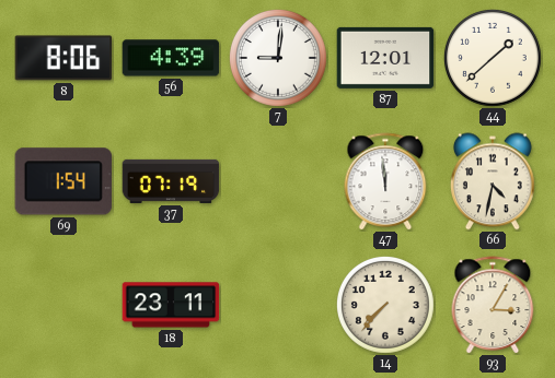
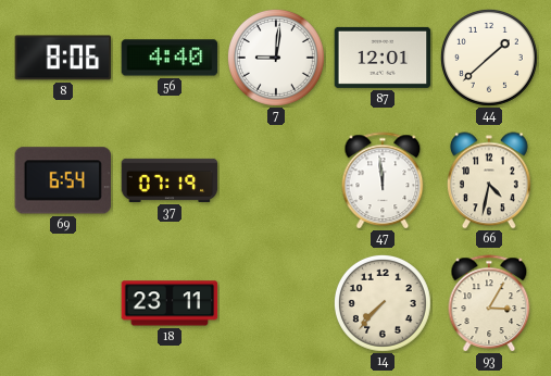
56: 4:39 -> 4:40
69: 1:54 -> 6:54
